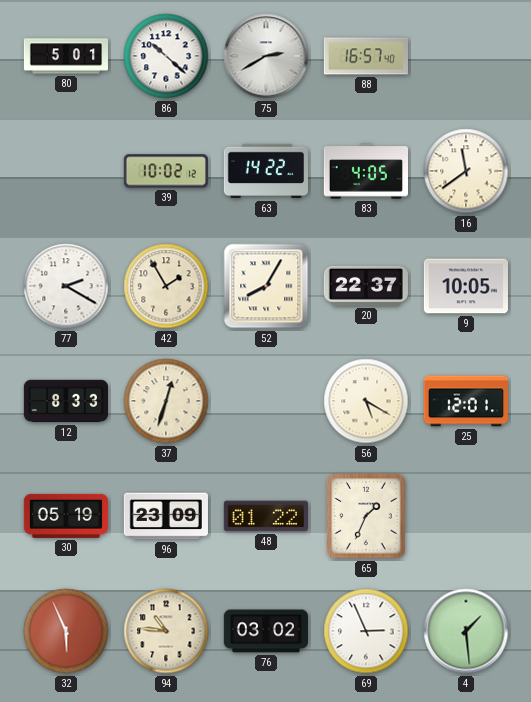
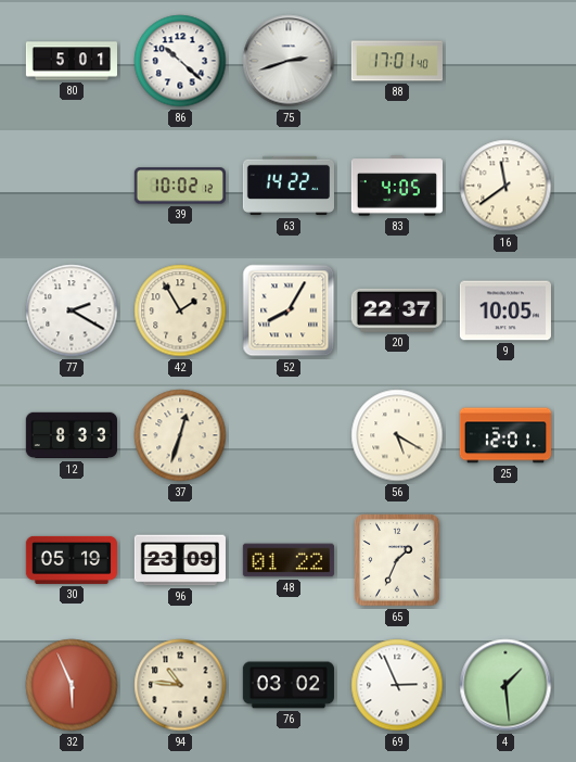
75: 2:40 -> 2:42
88: 16:57 -> 17:01
